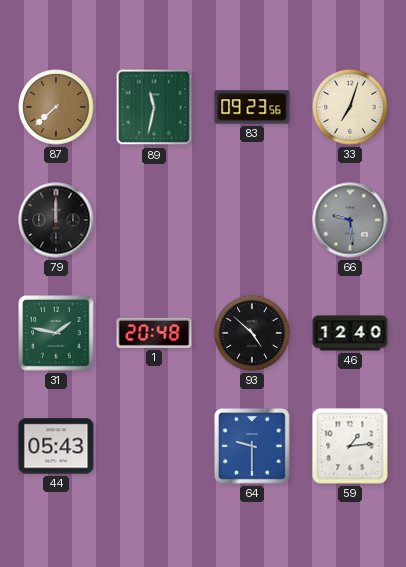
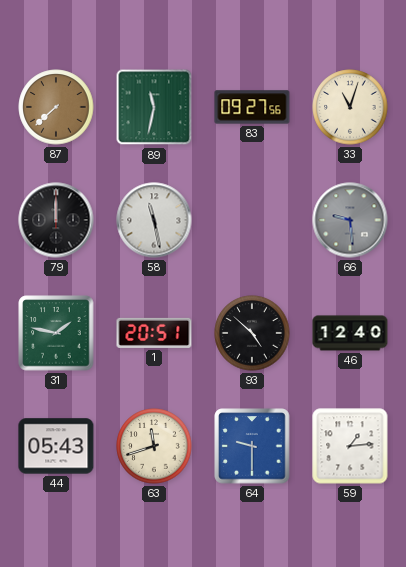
83: 09:23 -> 09:27
33: 7:03 -> 11:03
58: none -> 11:28
1: 20:48 -> 20:51
63: none -> 11:42
